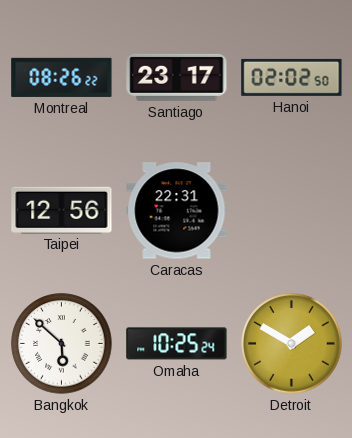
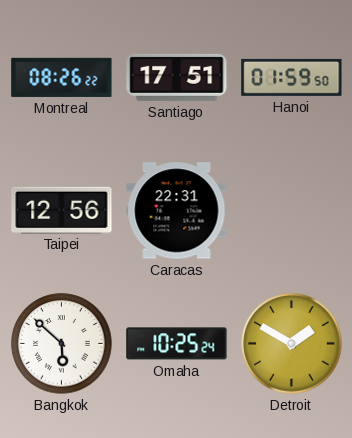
Santiago: 23:17 -> 17:51
Hanoi: 02:02 -> 01:59
